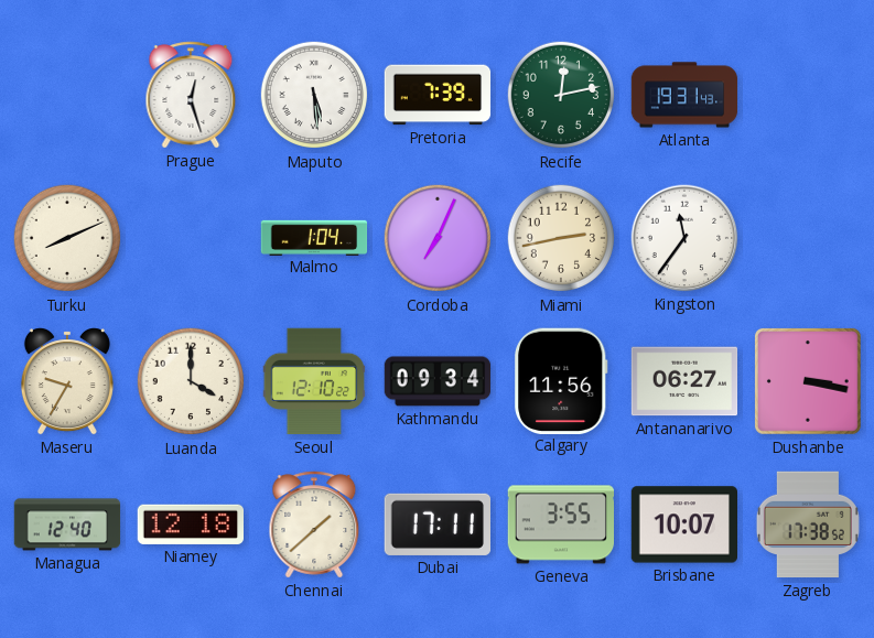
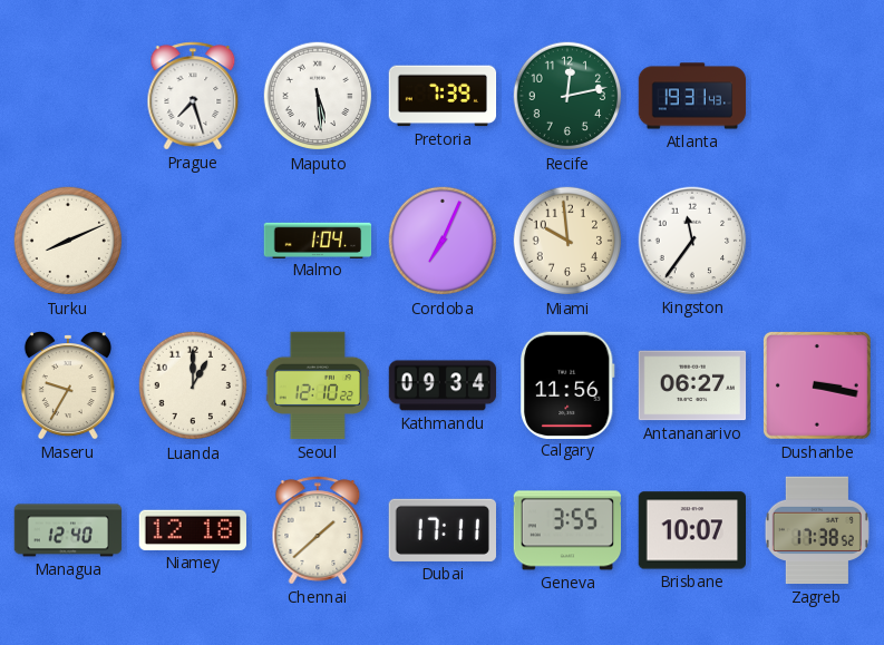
Prague: 12:27 -> 7:27
Miami: 2:43 -> 9:59
Luanda: 4:00 -> 1:00
